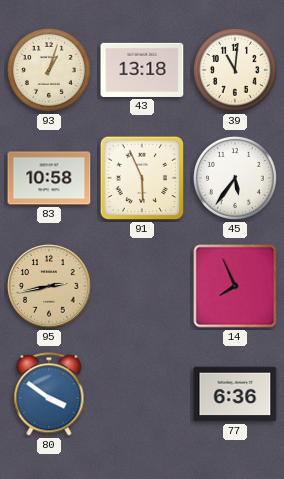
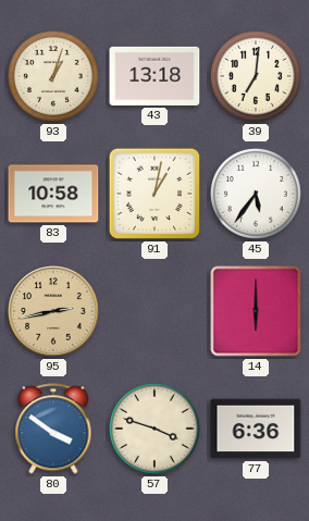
39: 11:01 -> 7:01
91: 5:56 -> 1:02
14: 7:56 -> 6:00
57: none -> 3:48
